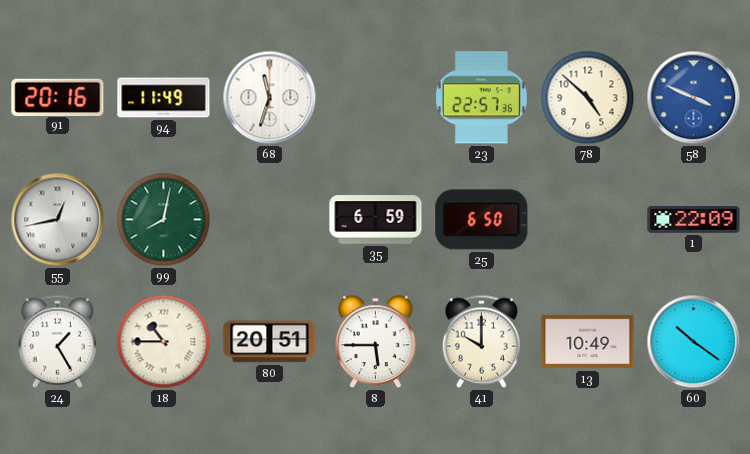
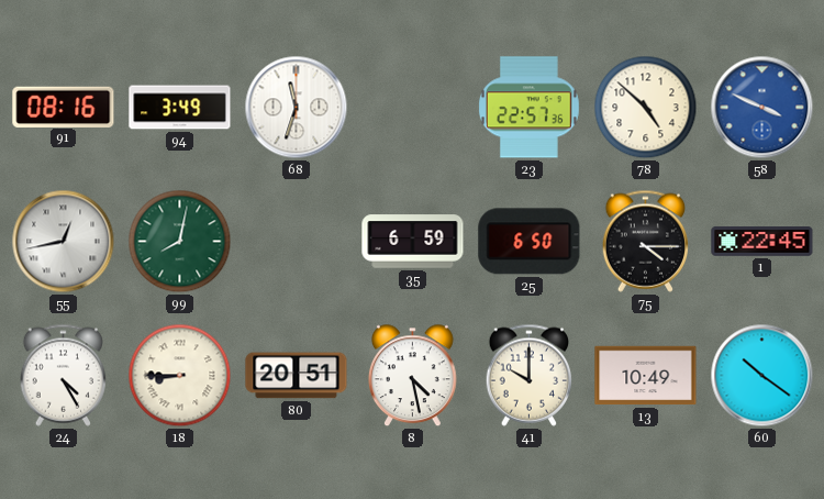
91: 20:16 -> 08:16
94: 11:49 -> 3:49
75: none -> 4:15
1: 22:09 -> 22:45
24: 1:25 -> 4:25
18: 10:45 -> 8:45
8: 5:45 -> 4:28
